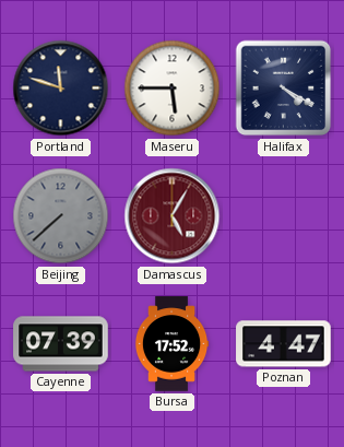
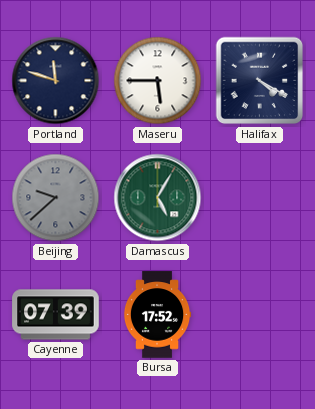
Beijing: 7:38 -> 9:38
Damascus dial: burgundy -> green
Poznan: 4:47 -> none
